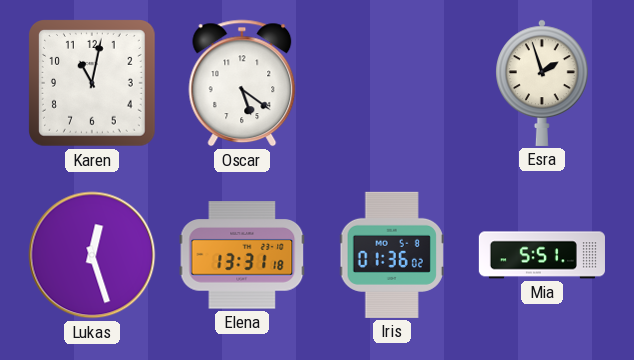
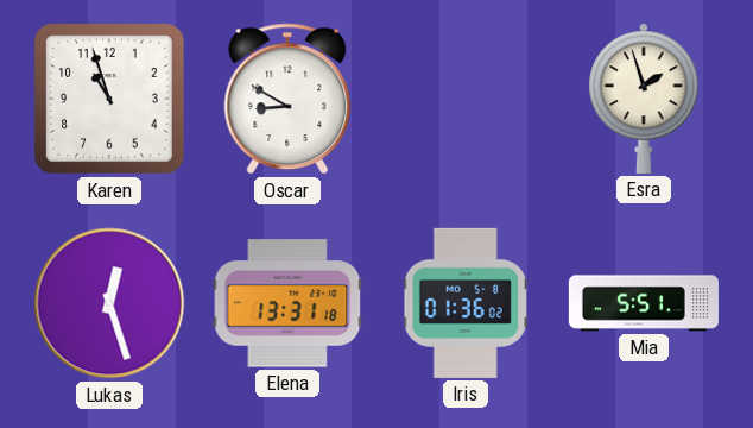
Karen: 11:02 -> 10:57
Oscar: 5:21 -> 8:50
